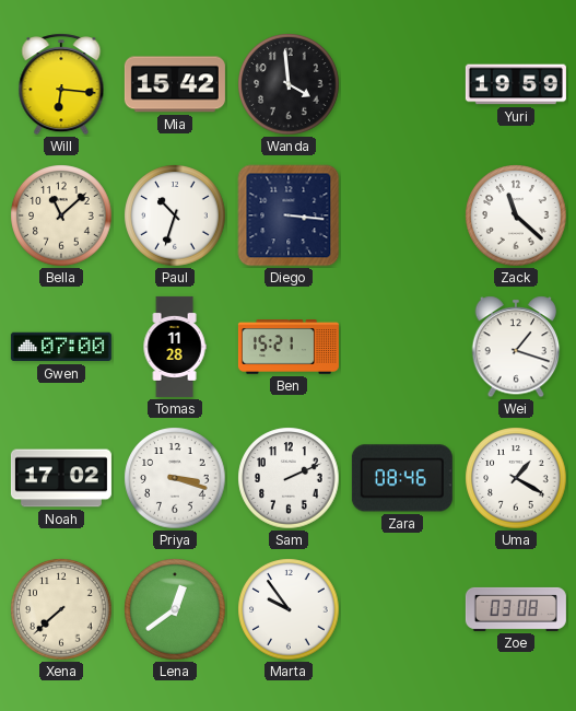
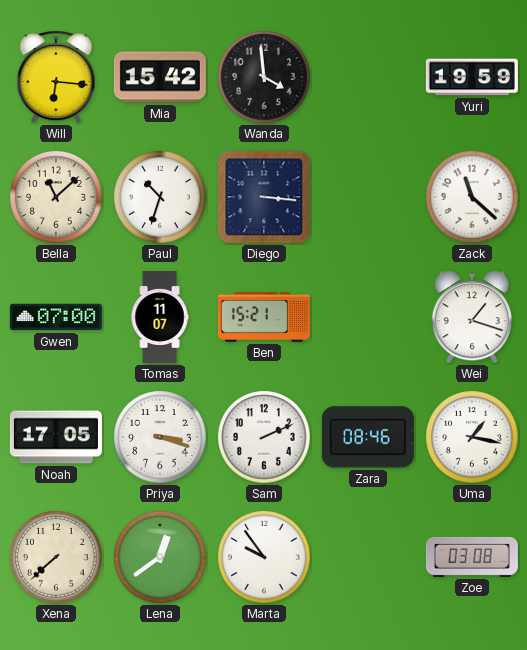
Tomas: 11:28 -> 11:07
Noah: 17:02 -> 17:05
Uma: 1:20 -> 1:17
